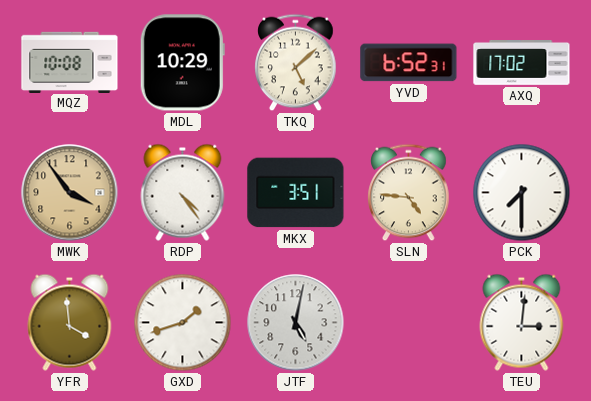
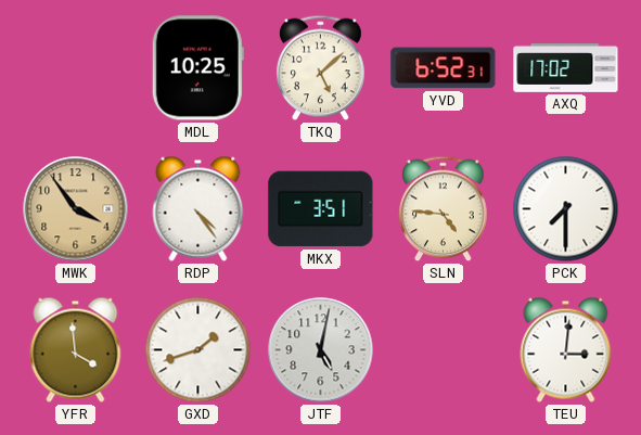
MQZ: 10:08 -> none
MDL: 10:29 -> 10:25
